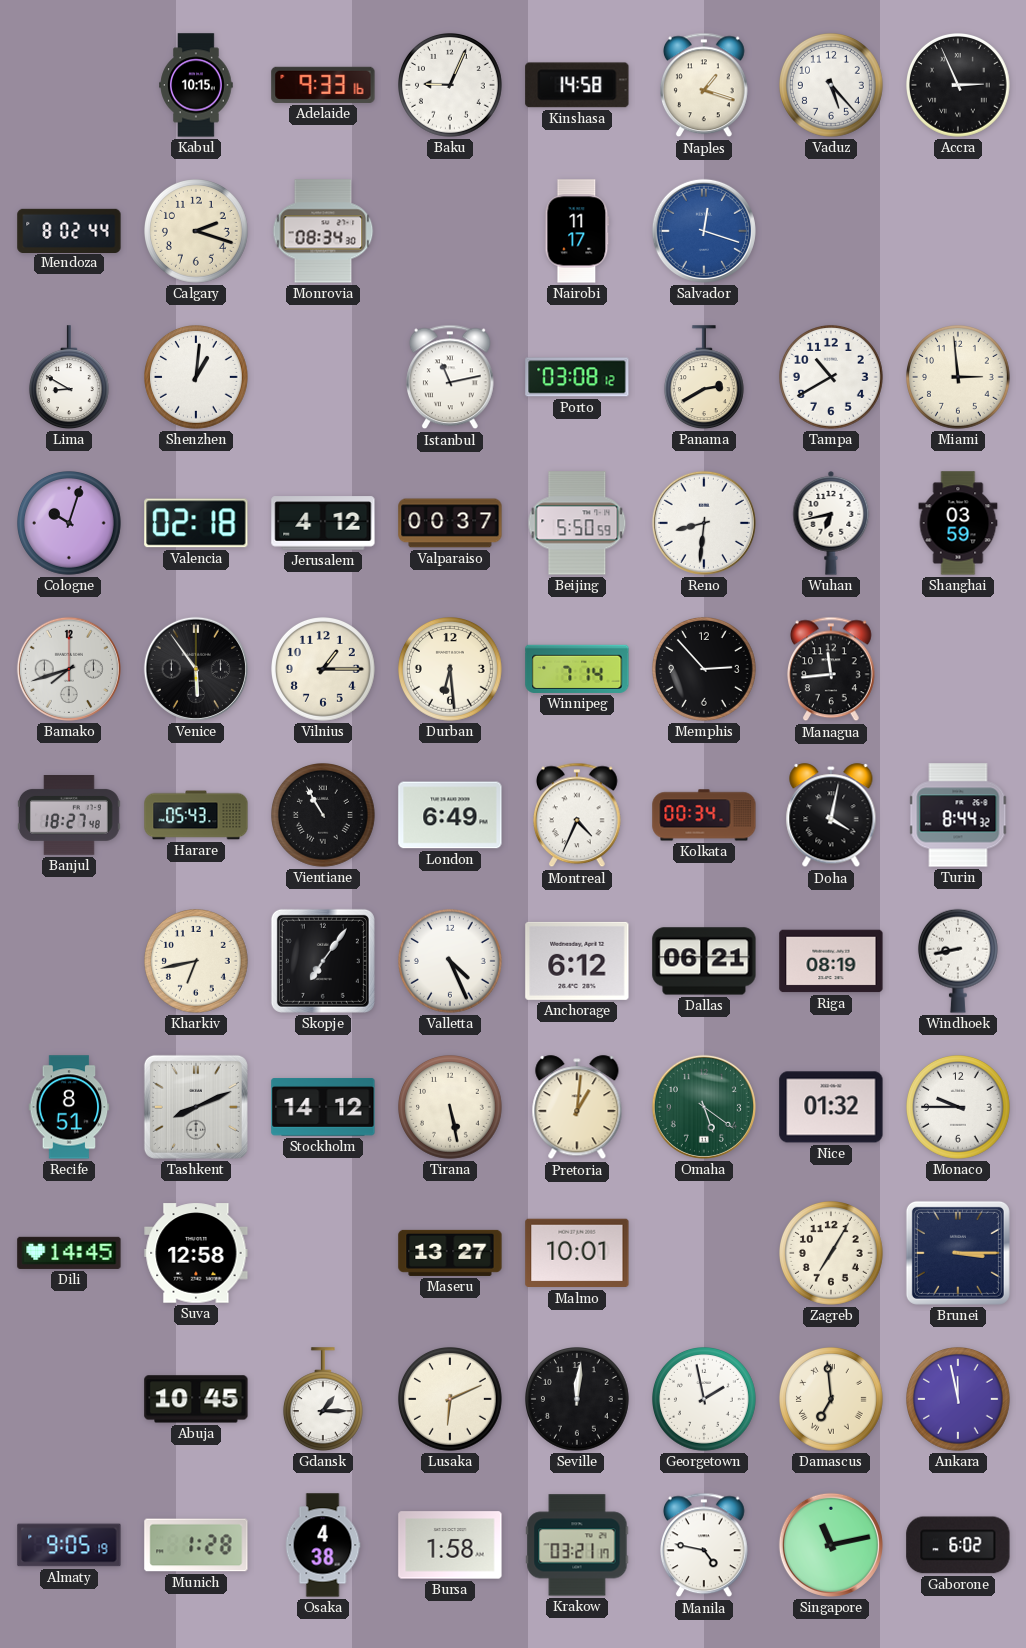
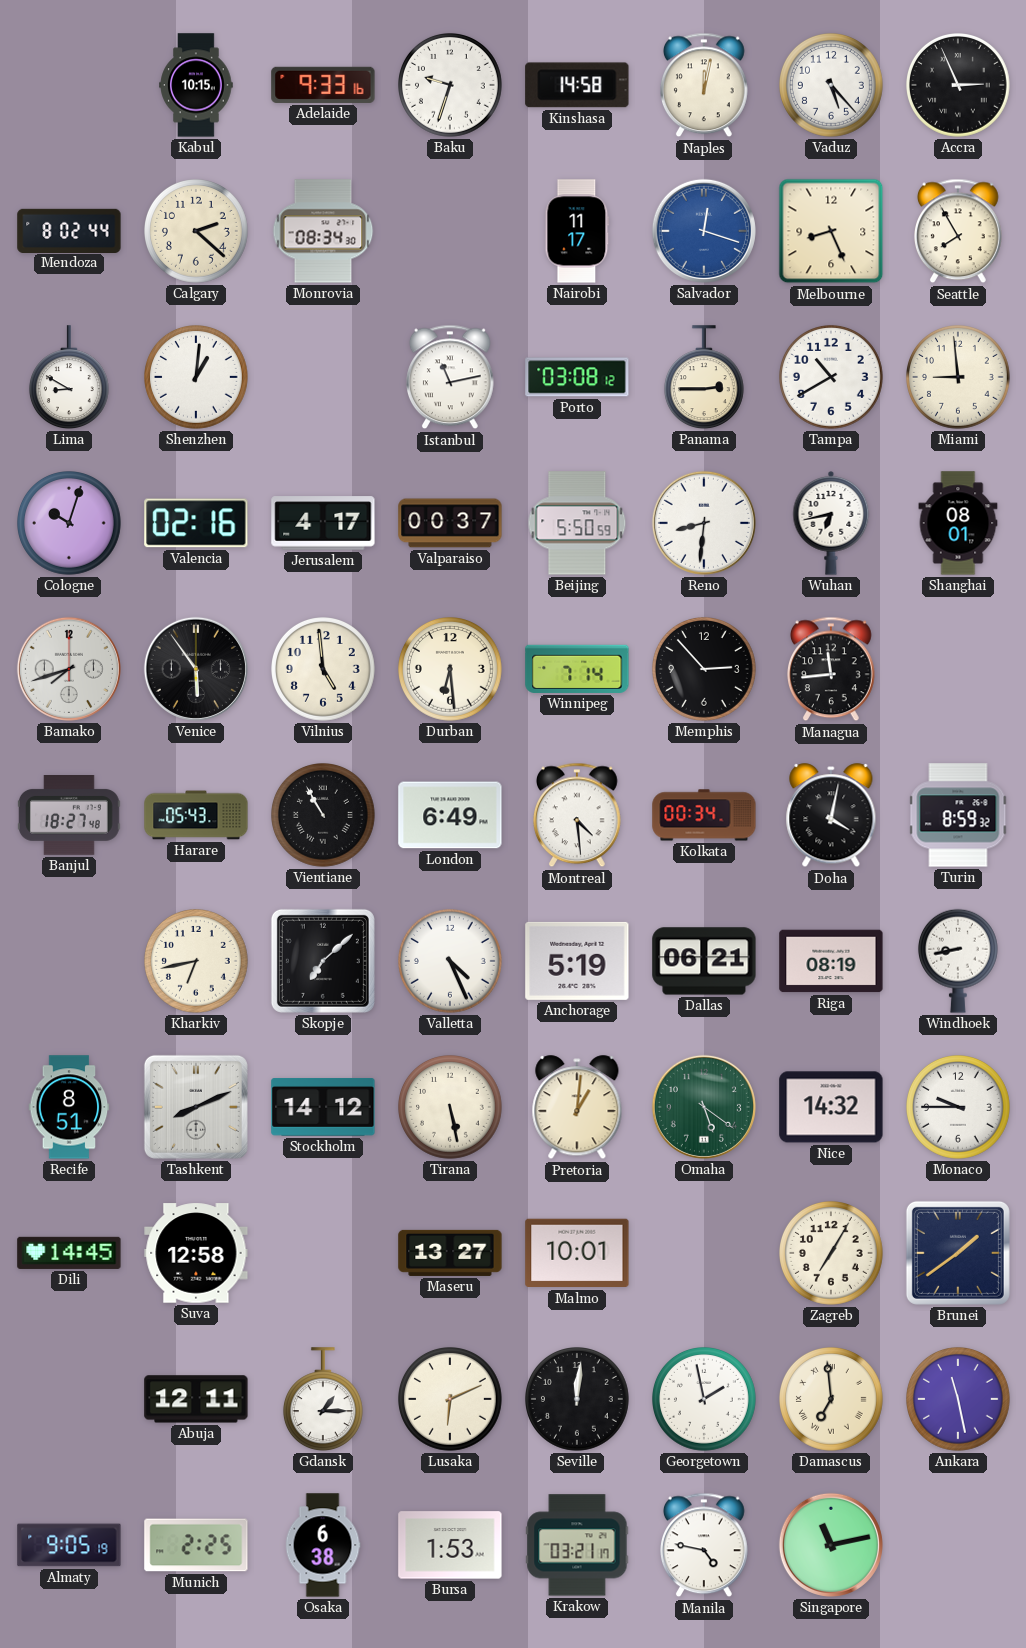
Baku: 9:04 -> 9:33
Naples: 1:18 -> 12:02
Calgary: 2:18 -> 2:22
Melbourne: none -> 8:26
Seattle: none -> 7:55
Panama: 2:40 -> 2:45
Miami: 2:59 -> 8:59
Valencia: 02:18 -> 02:16
Jerusalem: 4:12 -> 4:17
Shanghai: 03:59 -> 08:01
Vilnius: 1:15 -> 4:59
Montreal: 4:34 -> 4:29
Turin: 8:44 -> 8:59
Skopje: 7:06 -> 7:08
Anchorage: 6:12 -> 5:19
Nice: 01:32 -> 14:32
Brunei: 3:15 -> 1:39
Abuja: 10:45 -> 12:11
Ankara: 11:58 -> 11:28
Munich: 1:28 -> 2:25
Osaka: 4:38 -> 6:38
Bursa: 1:58 -> 1:53
Gaborone: 6:02 -> none
